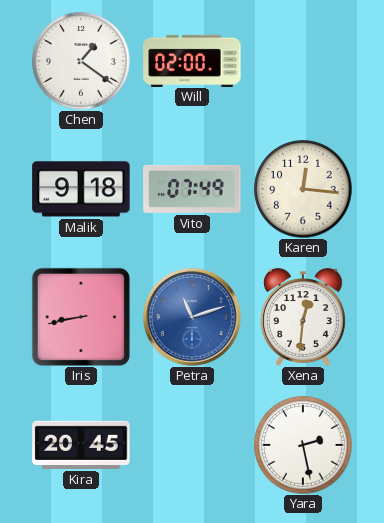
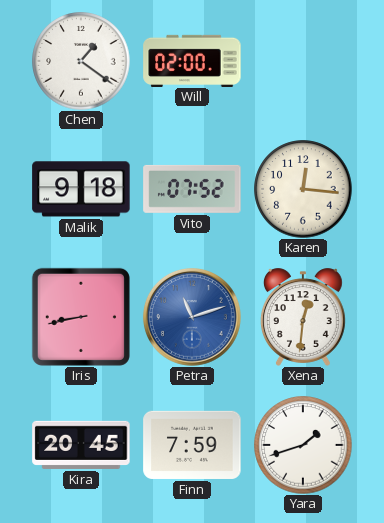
Vito: 07:49 -> 07:52
Finn: none -> 7:59
Yara: 2:28 -> 1:42
